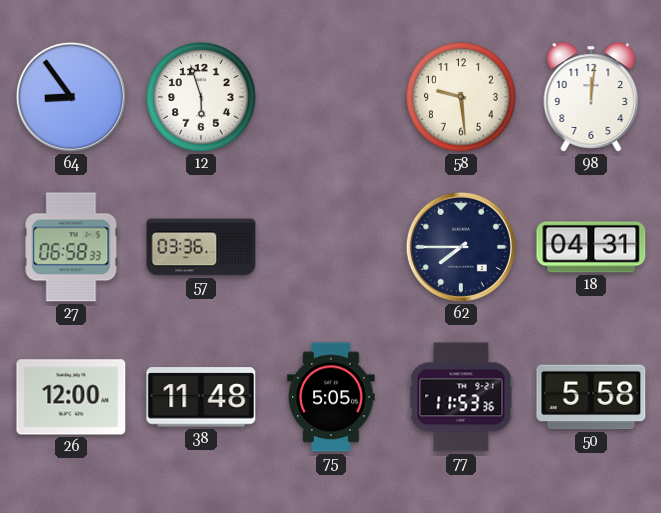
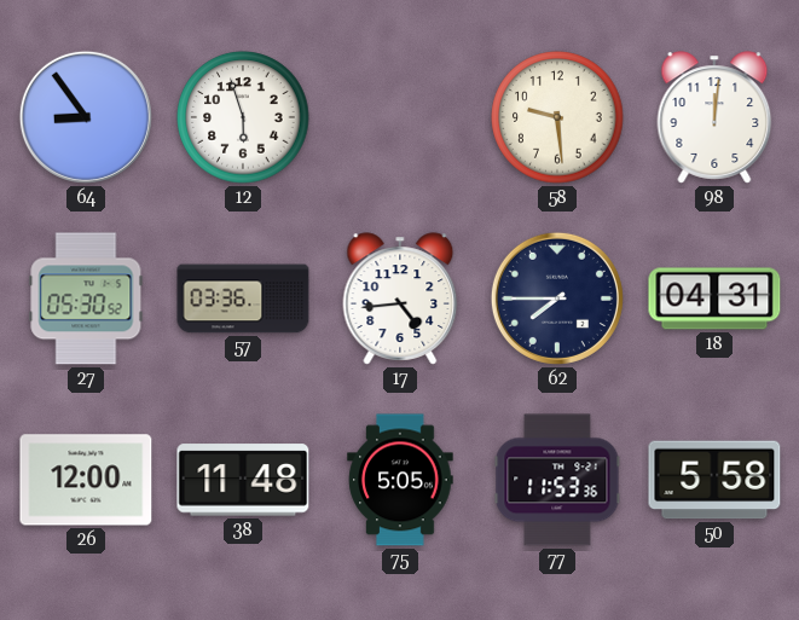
27: 06:58 -> 05:30
17: none -> 4:44
